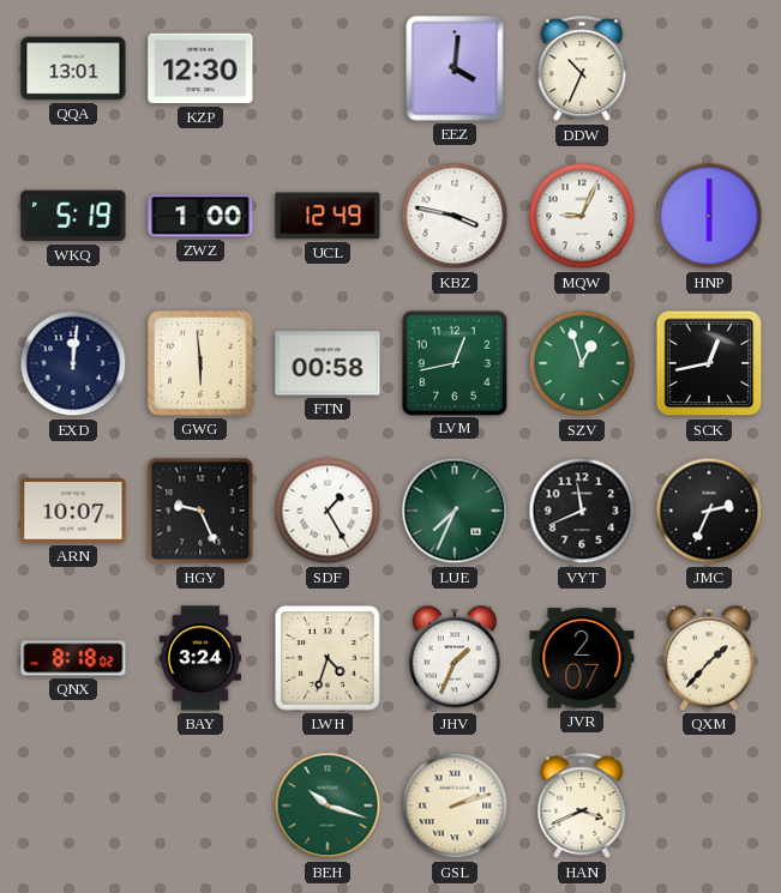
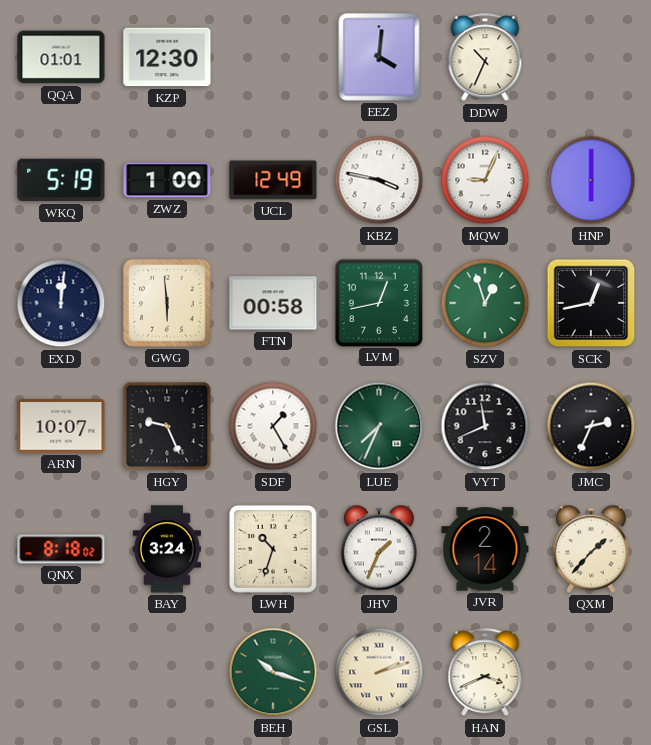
QQA: 13:01 -> 01:01
LWH: 4:33 -> 10:33
JVR: 2:07 -> 2:14
